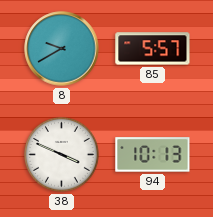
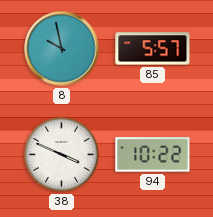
8: 9:40 -> 9:58
94: 10:13 -> 10:22
